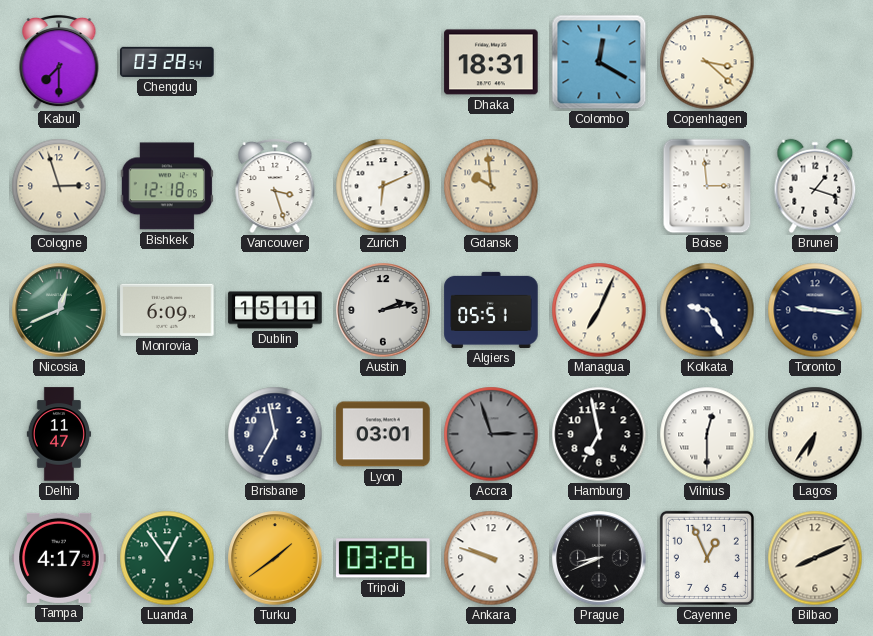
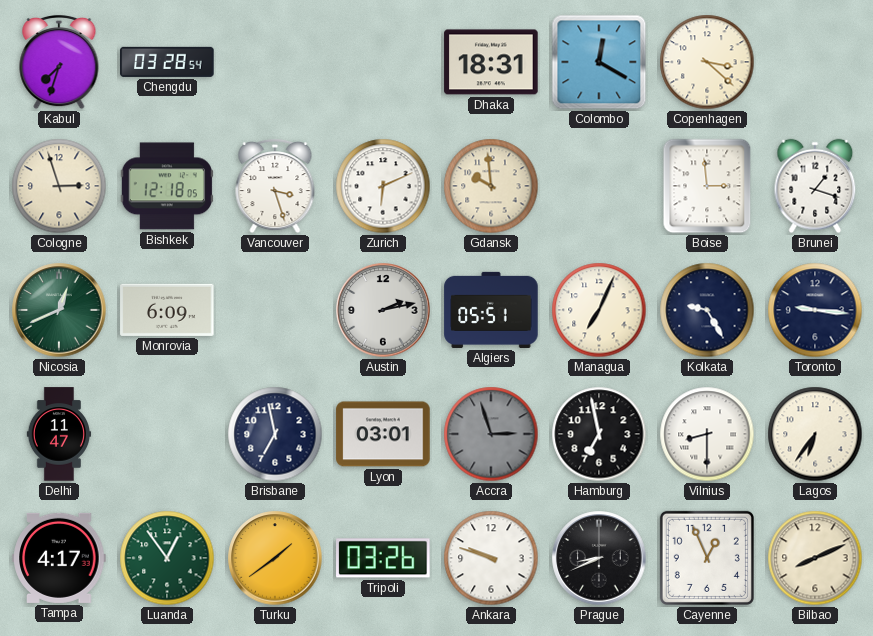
Kabul: 7:30 -> 7:33
Dublin: 15:11 -> none
Vilnius: 12:30 -> 8:30
